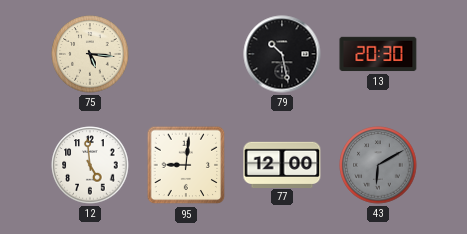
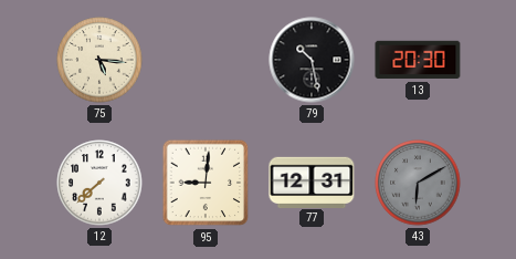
12: 4:59 -> 7:38
77: 12:00 -> 12:31
